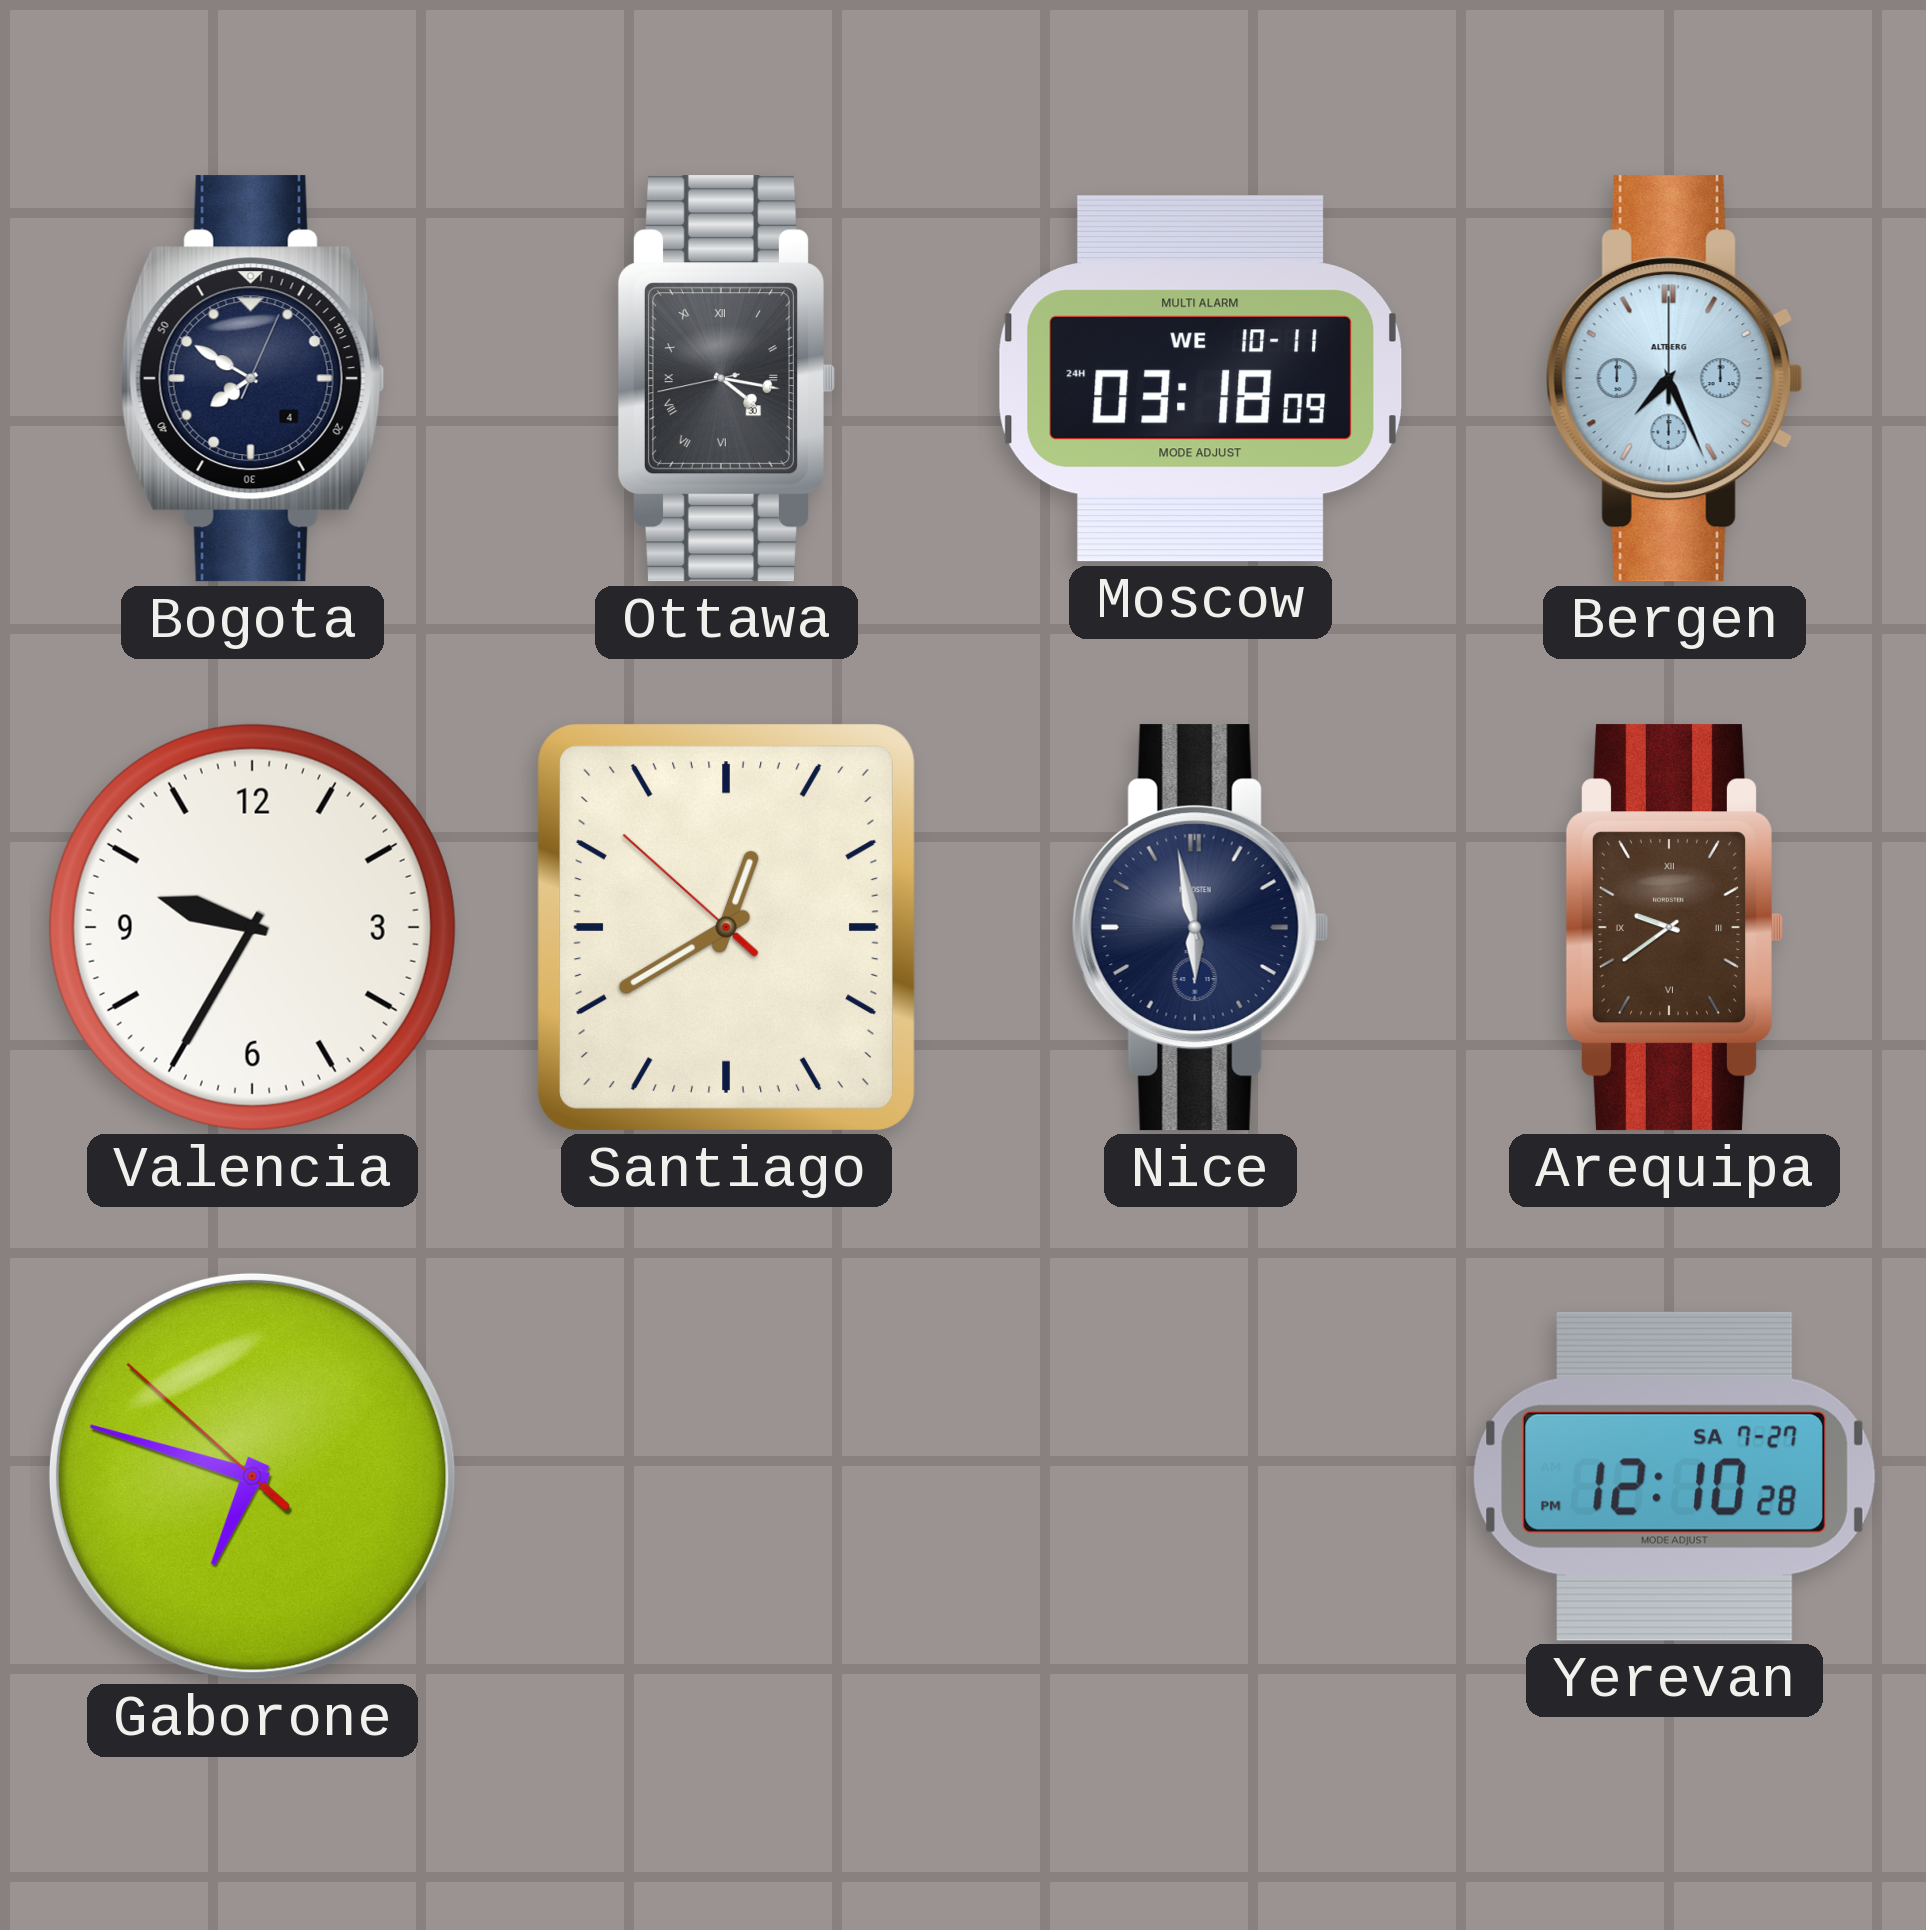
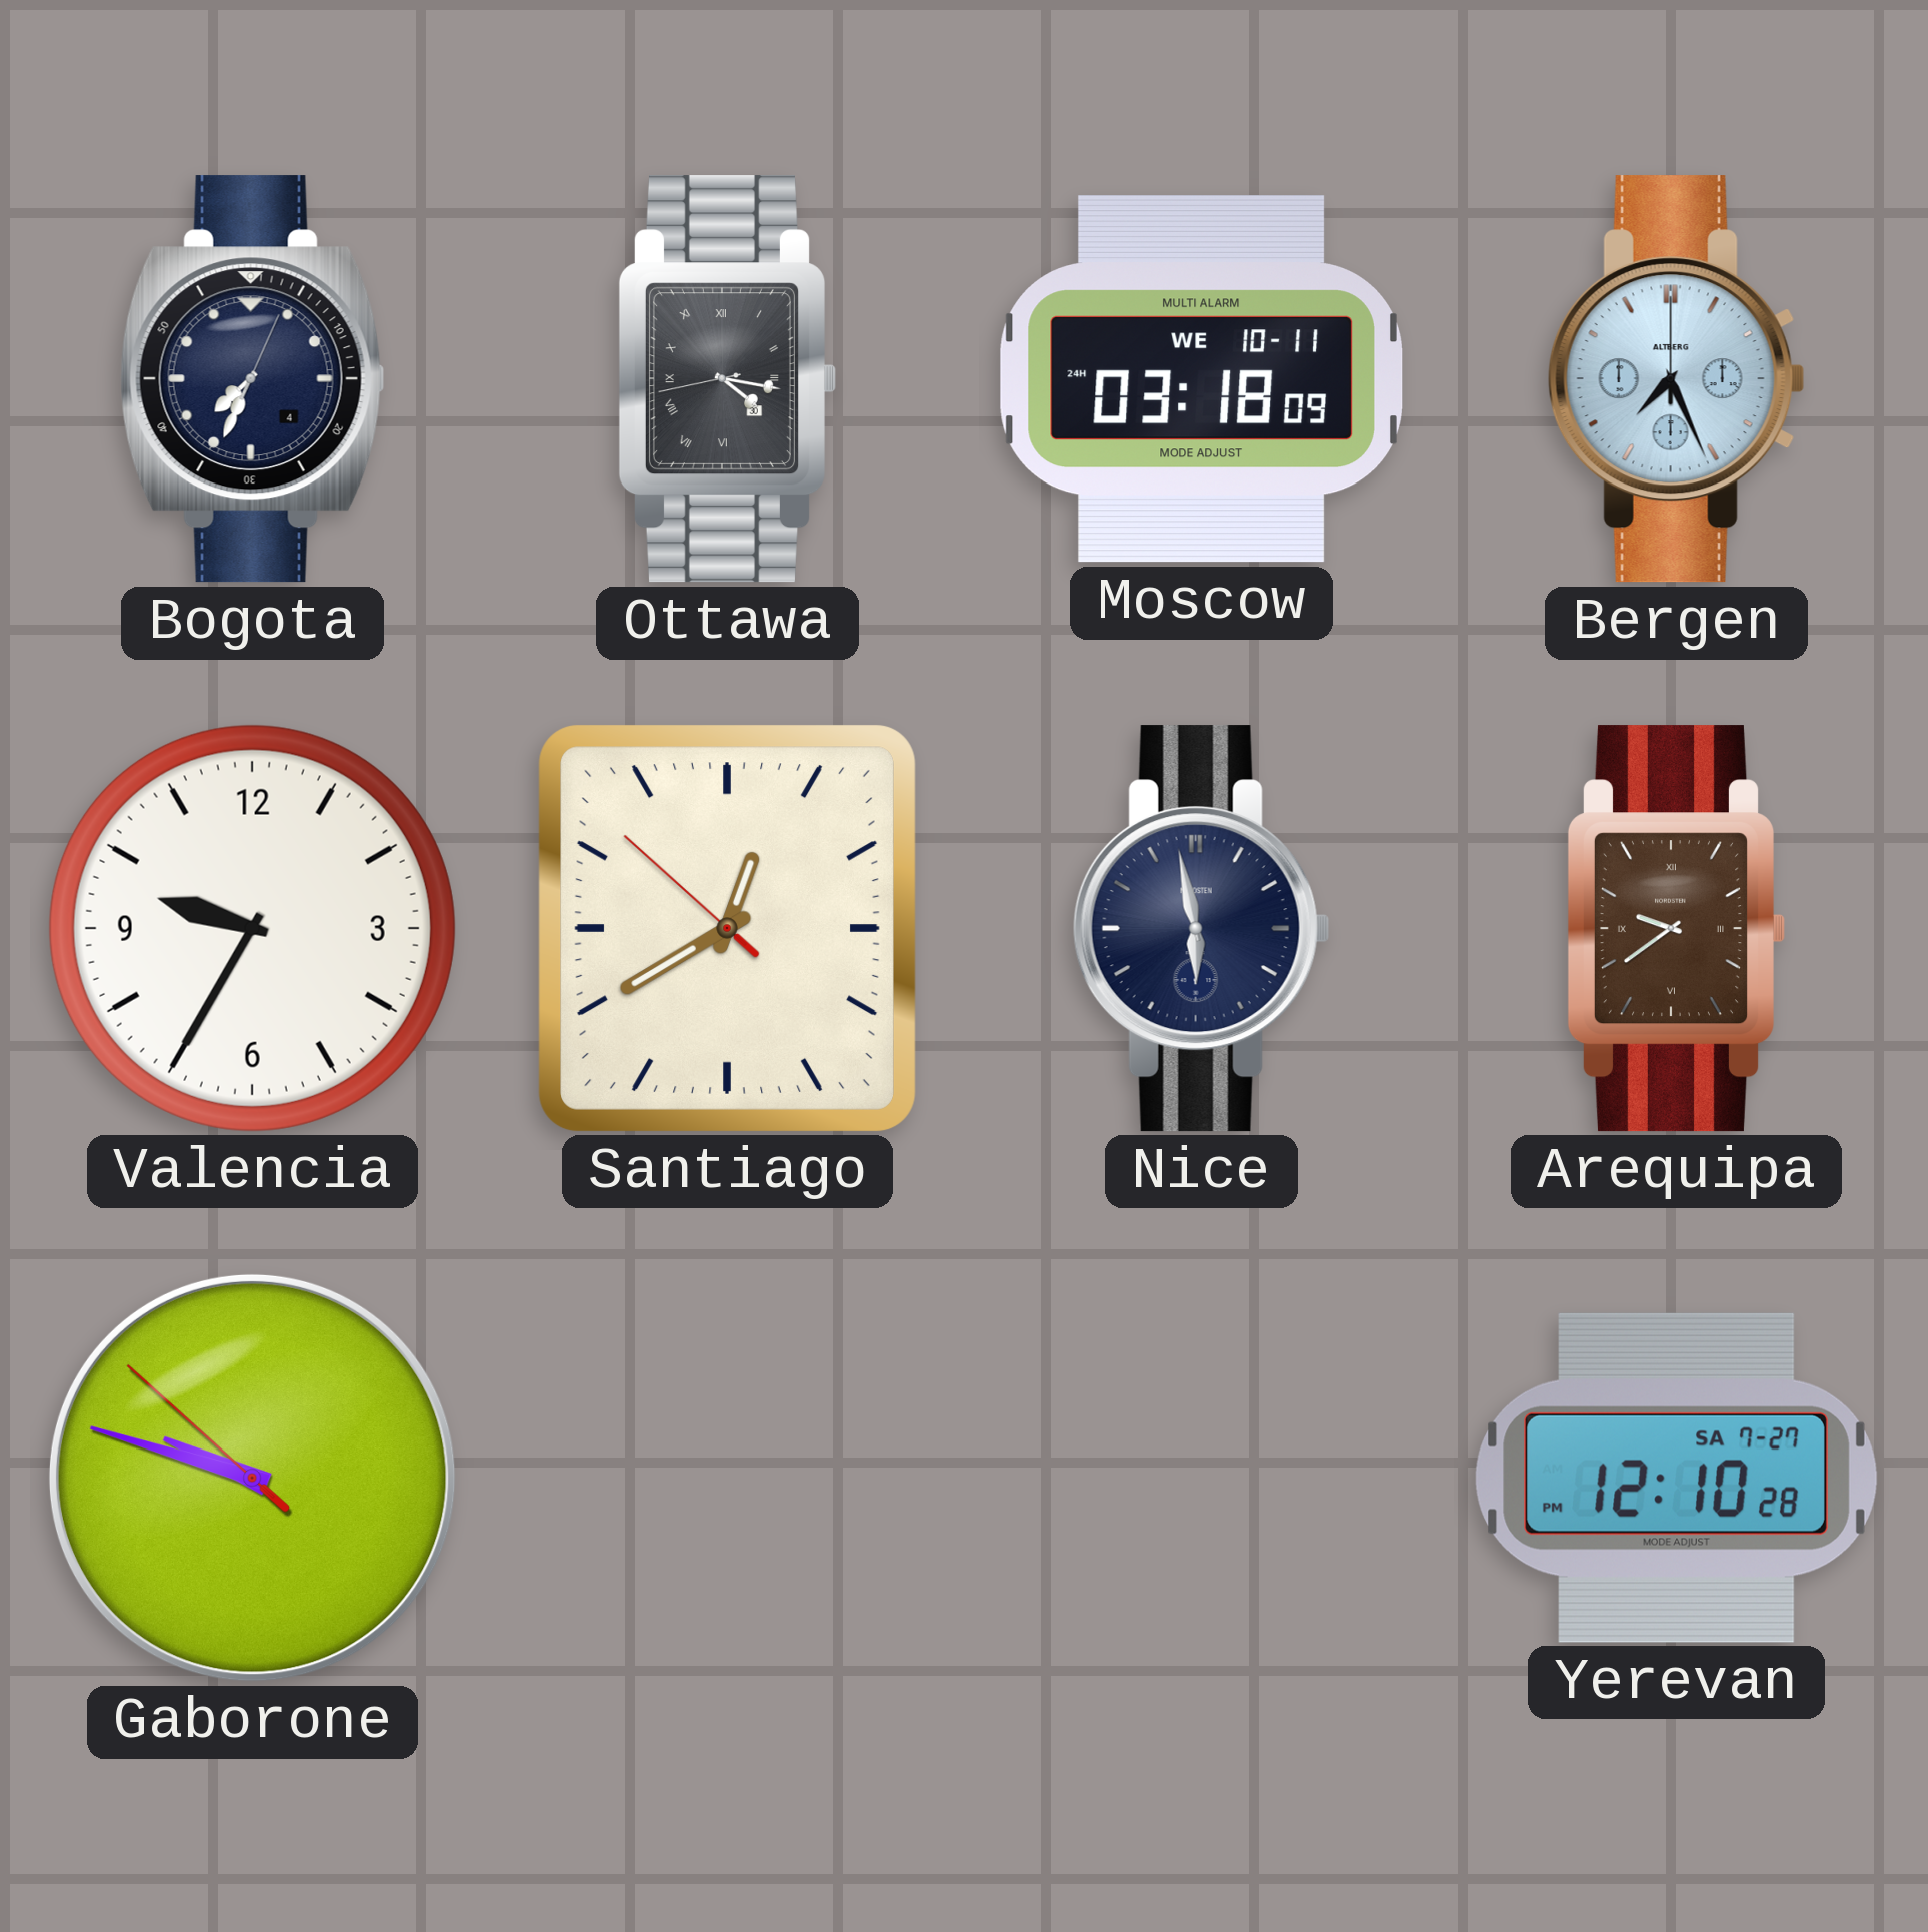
Bogota: 7:50 -> 7:34
Gaborone: 6:47 -> 9:47
